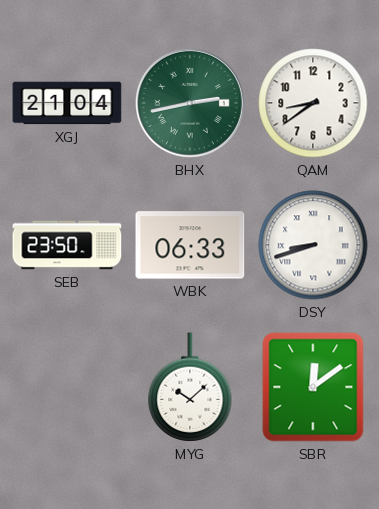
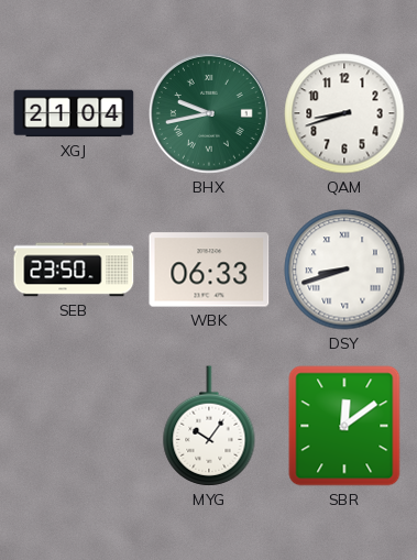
BHX: 2:43 -> 9:43
QAM: 8:39 -> 8:42
MYG: 10:08 -> 10:06
